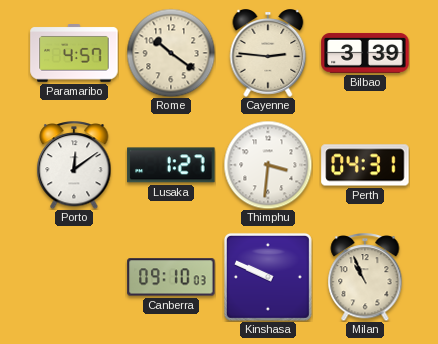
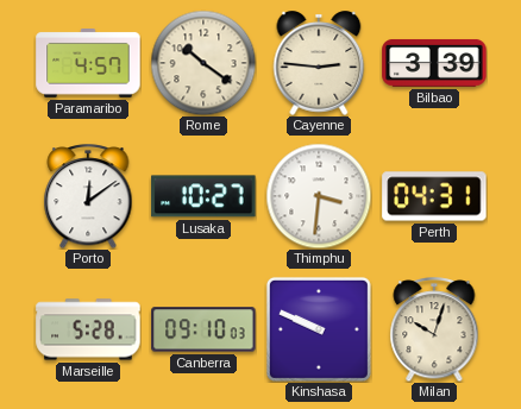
Lusaka: 1:27 -> 10:27
Marseille: none -> 5:28
Milan: 10:56 -> 10:03
